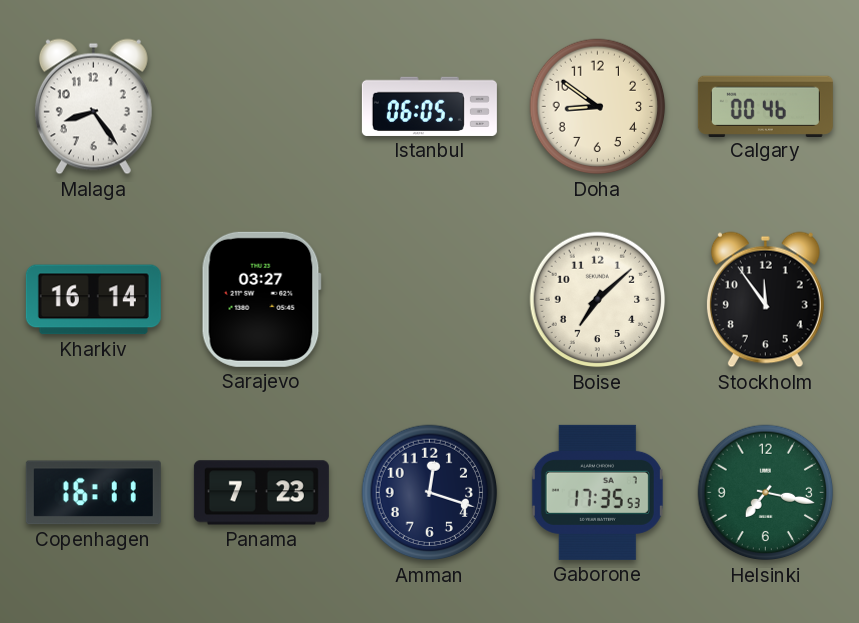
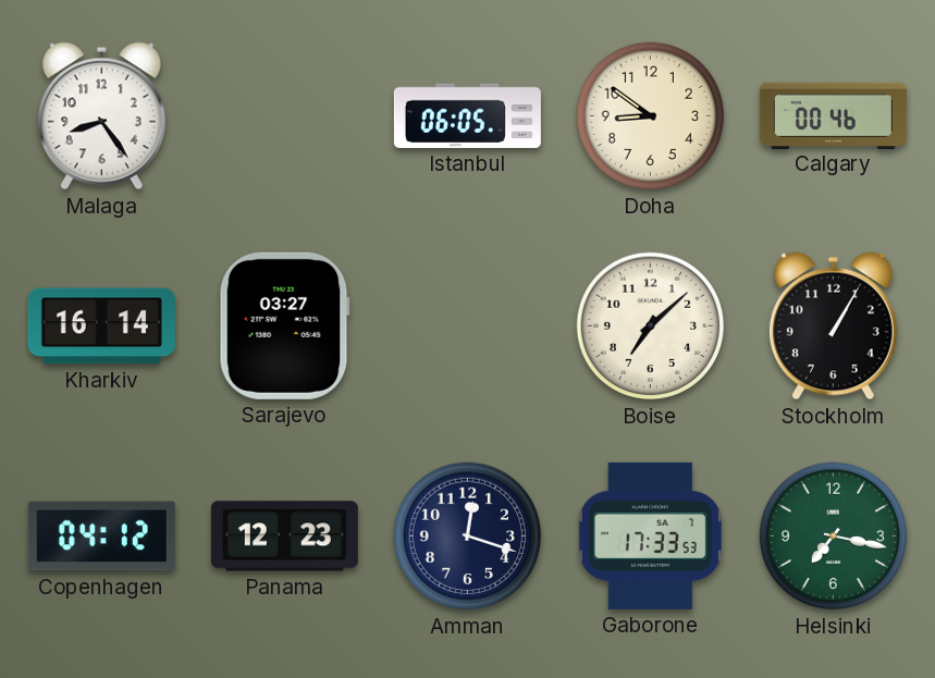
Stockholm: 11:54 -> 1:05
Copenhagen: 16:11 -> 04:12
Panama: 7:23 -> 12:23
Gaborone: 17:35 -> 17:33
